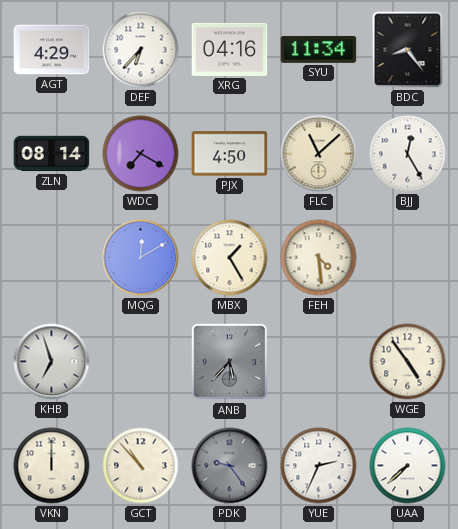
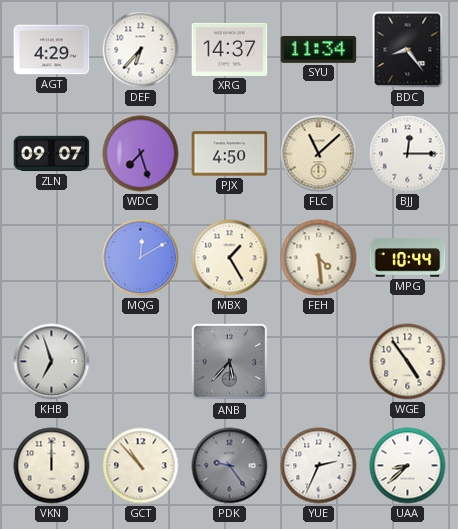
XRG: 04:16 -> 14:37
ZLN: 08:14 -> 09:07
WDC: 7:20 -> 7:27
BJJ: 12:25 -> 12:15
MPG: none -> 10:44
UAA: 7:38 -> 8:38
